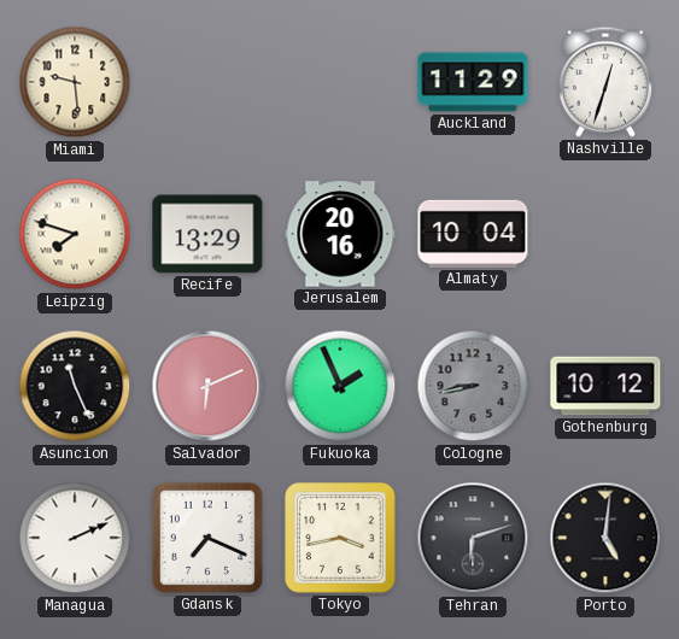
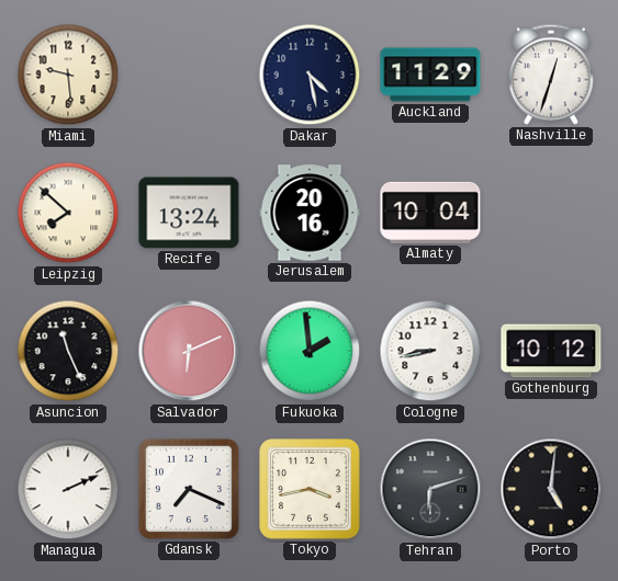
Dakar: none -> 4:28
Leipzig: 7:48 -> 7:52
Recife: 13:29 -> 13:24
Fukuoka: 1:56 -> 1:59
Cologne dial: grey -> white
